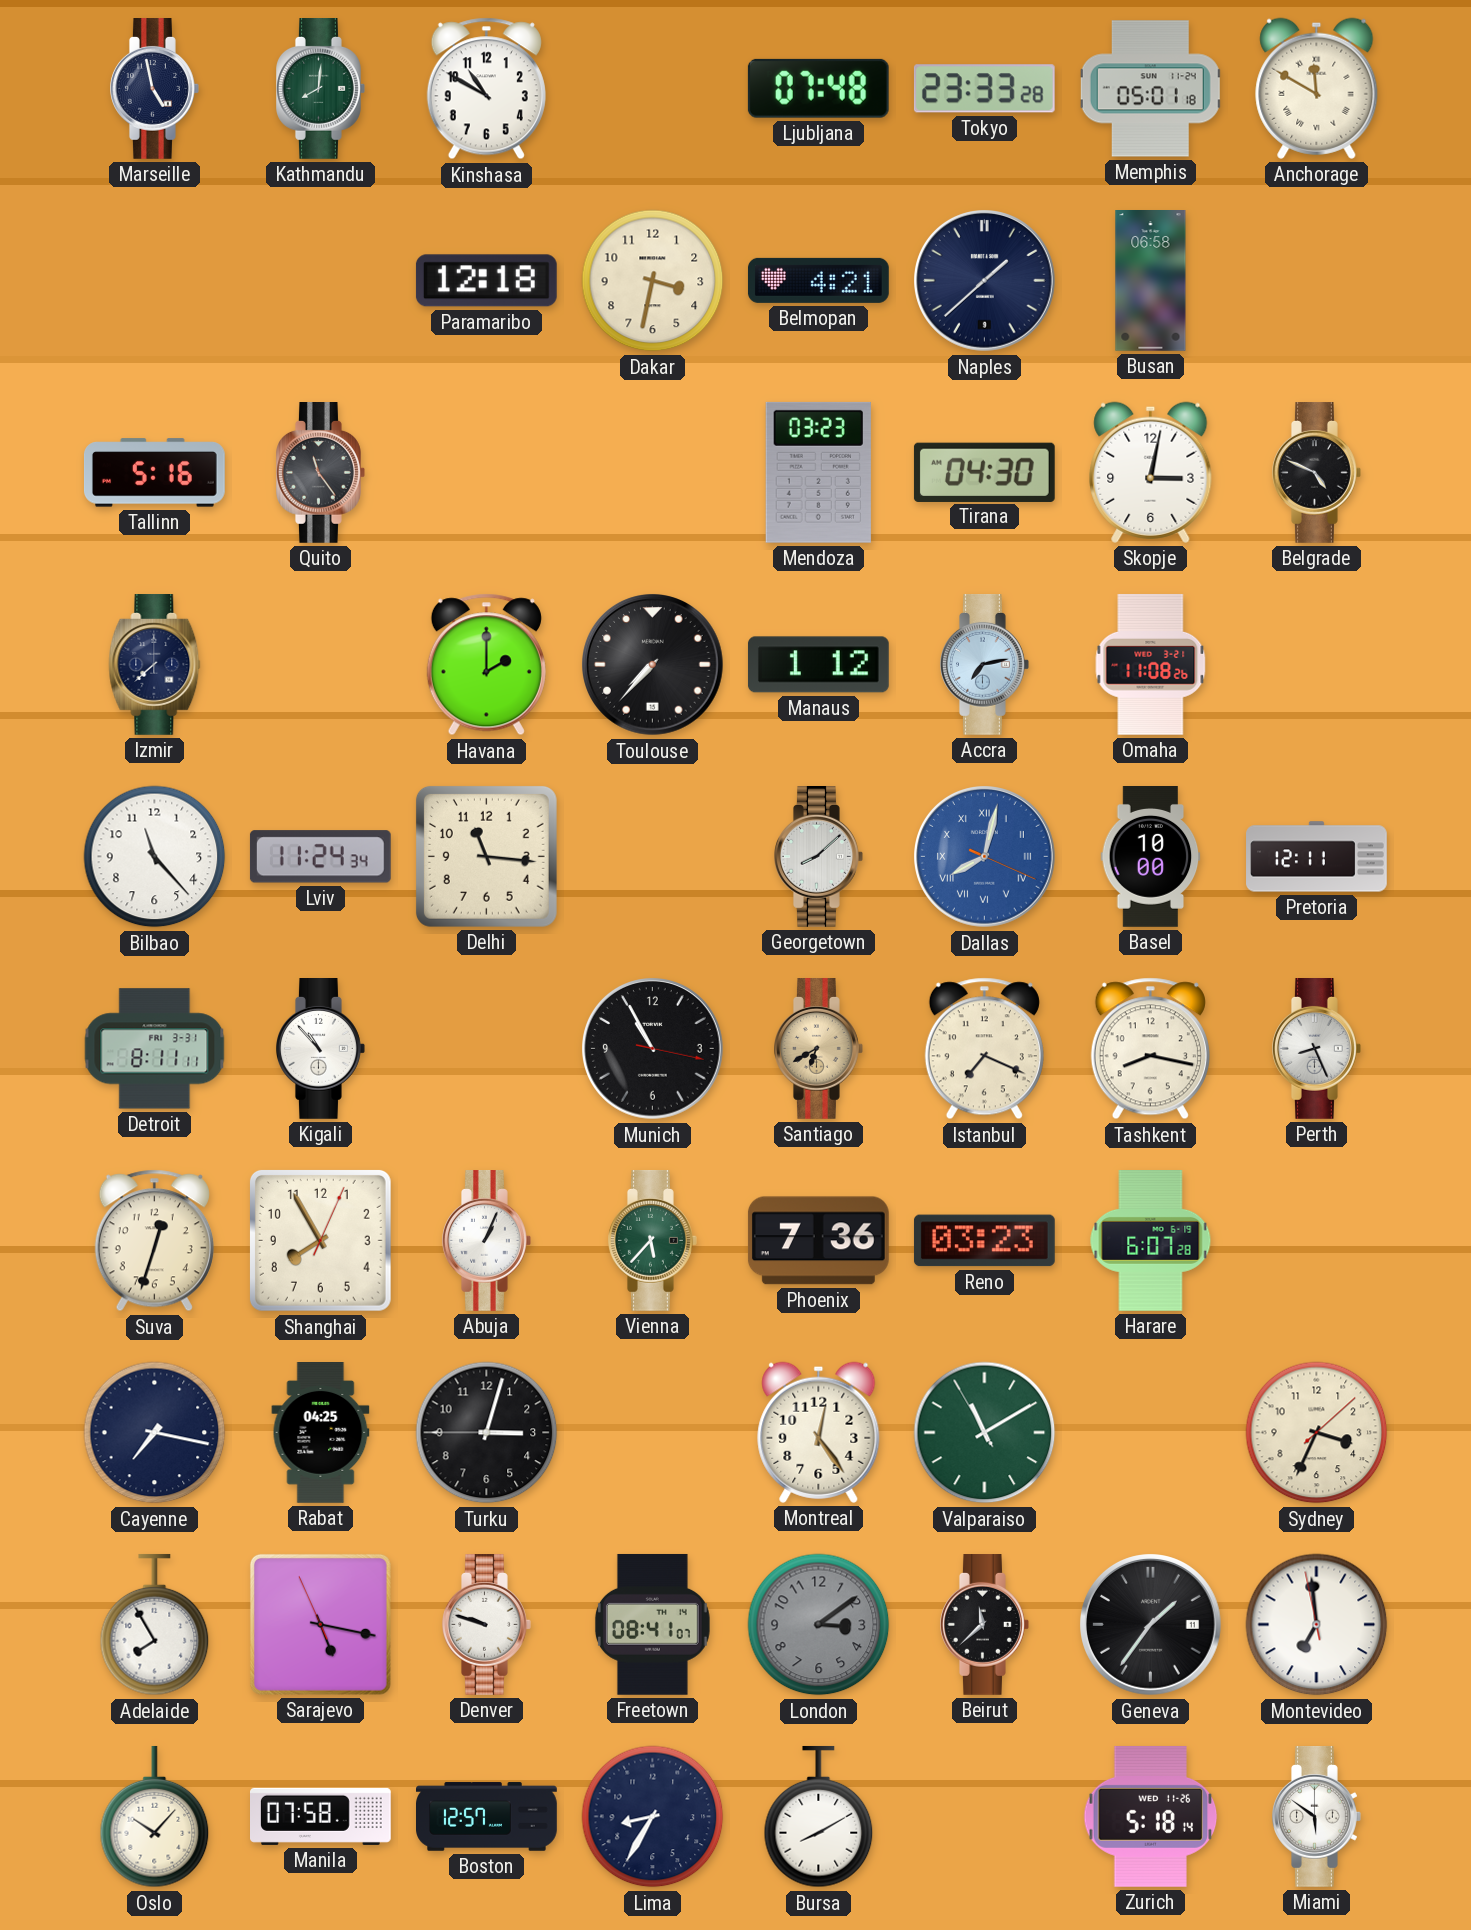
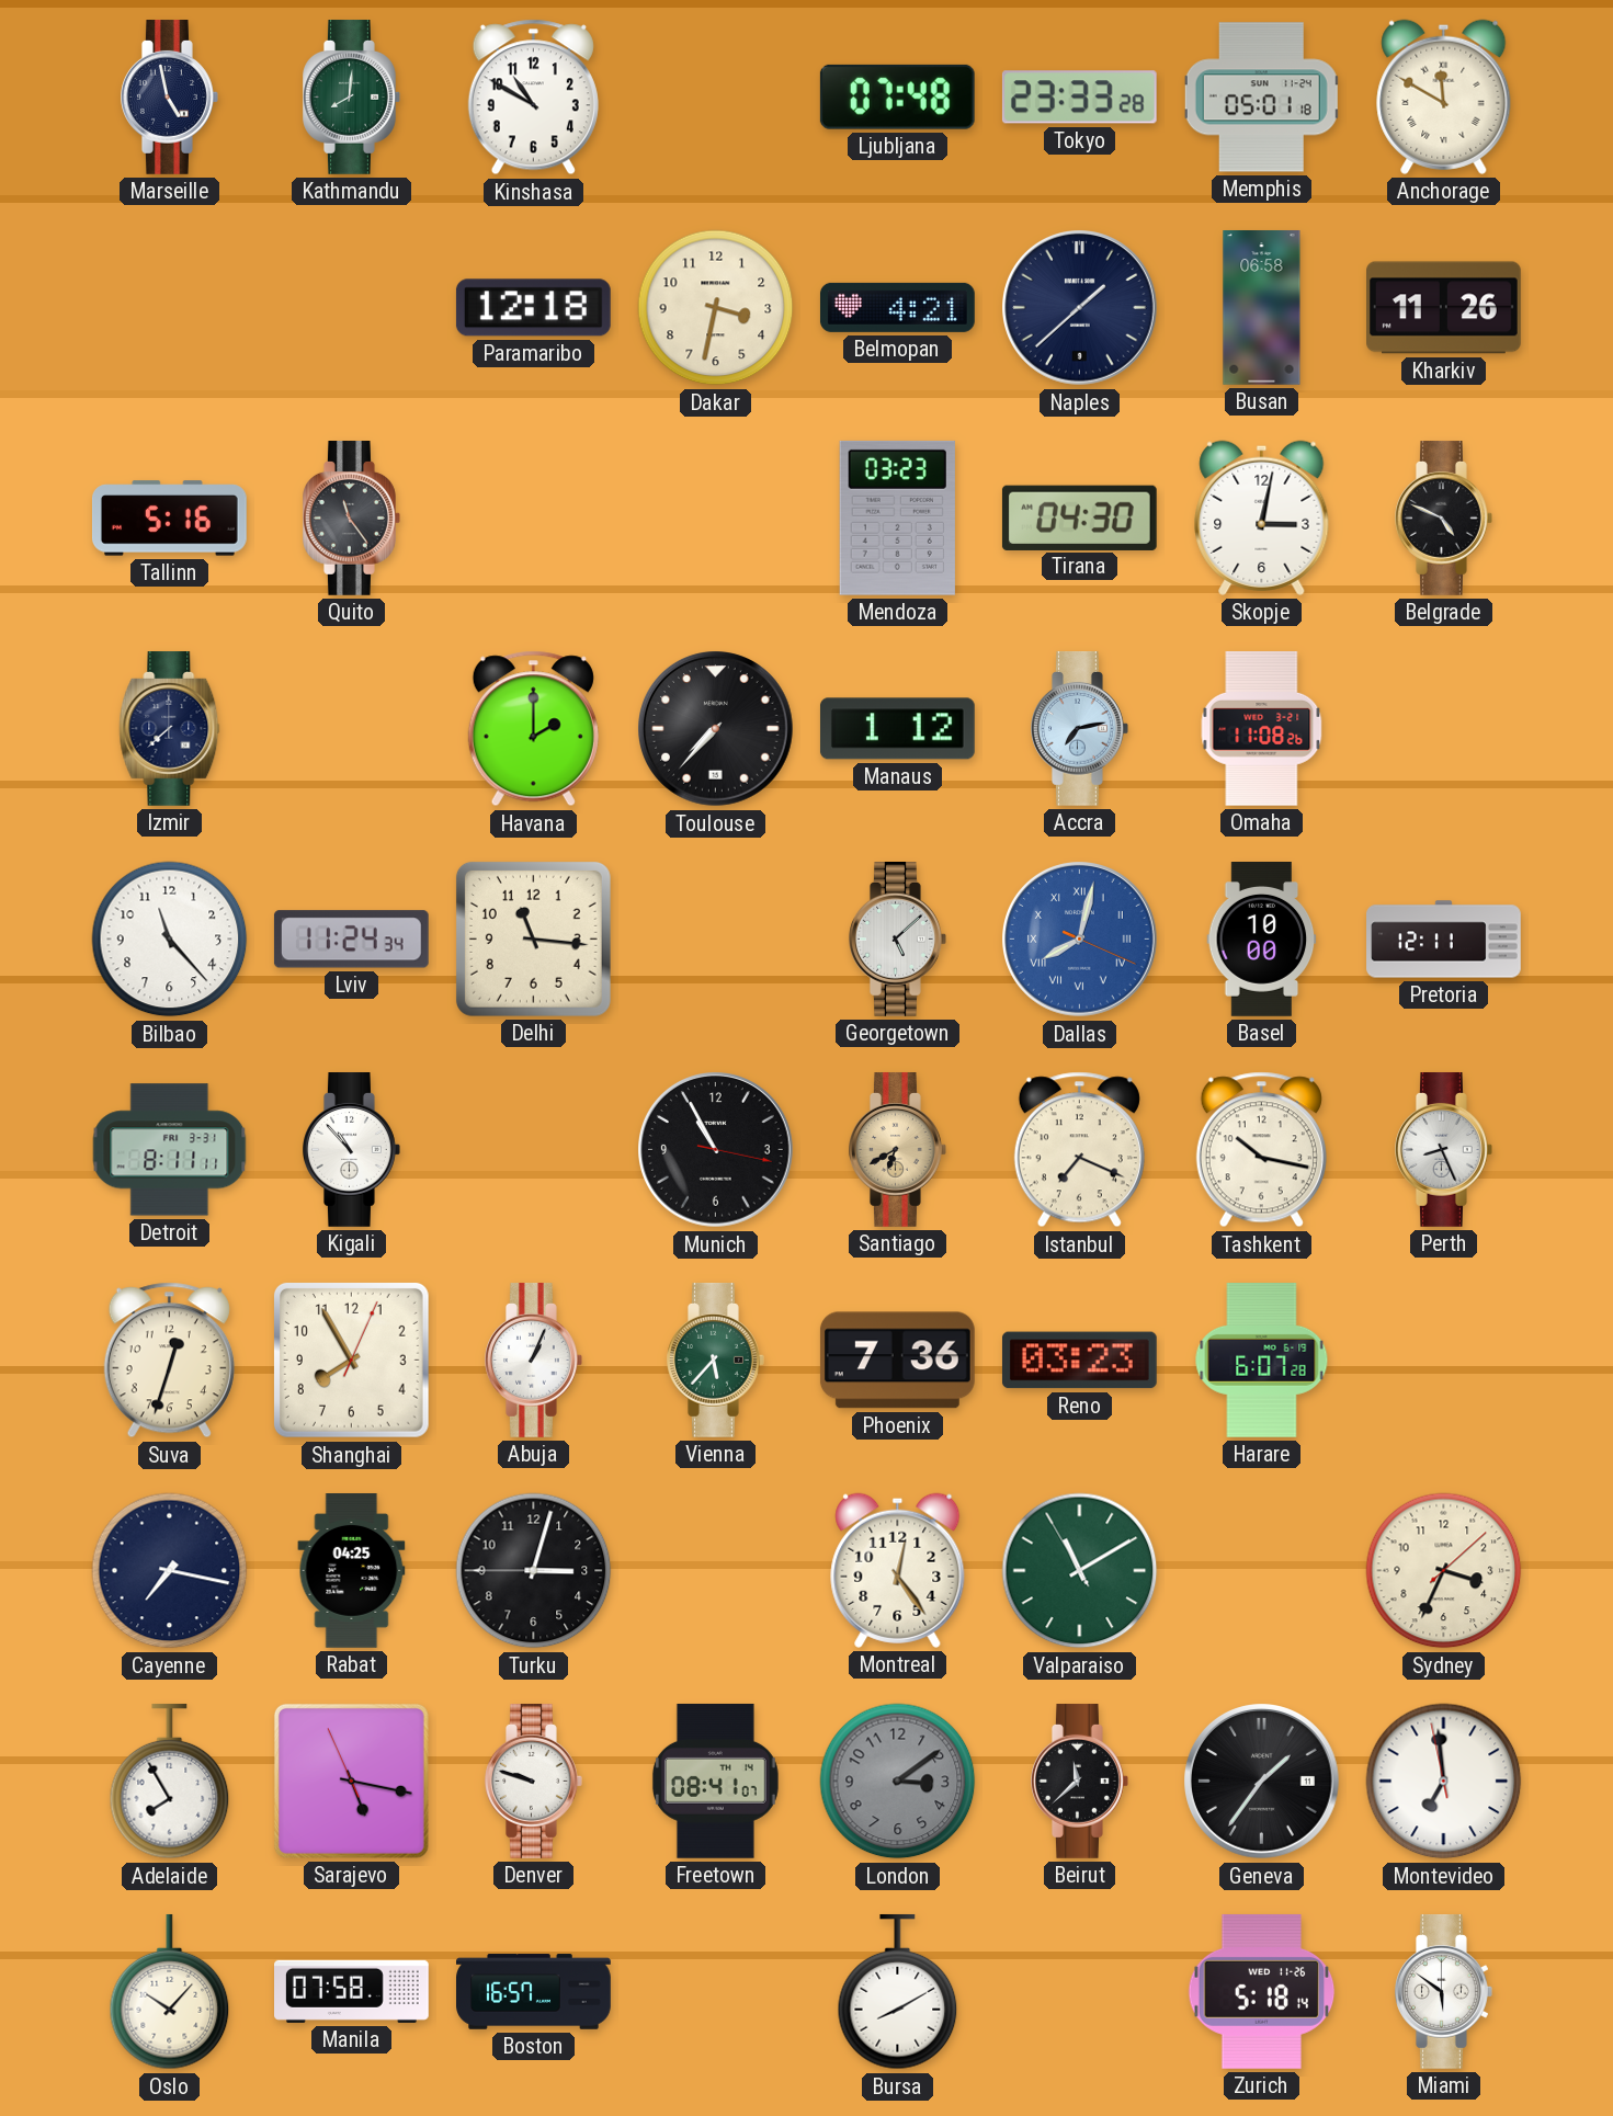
Kharkiv: none -> 11:26
Georgetown: 8:08 -> 5:08
Tashkent: 8:17 -> 10:17
Boston: 12:57 -> 16:57
Lima: 8:35 -> none
